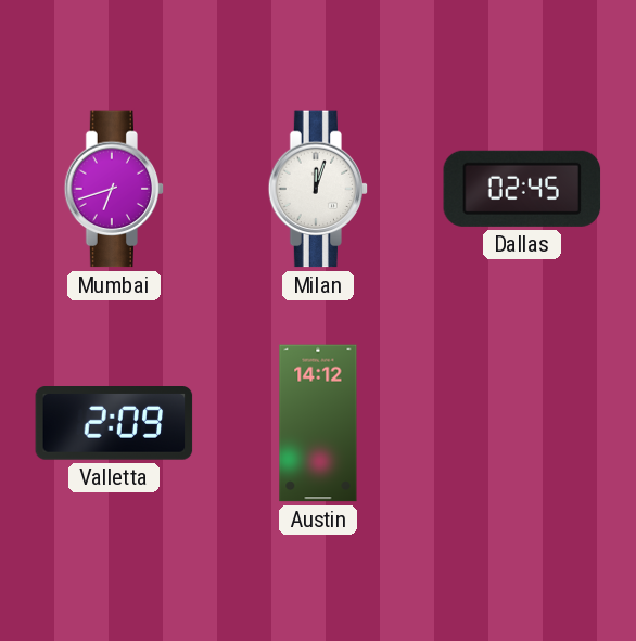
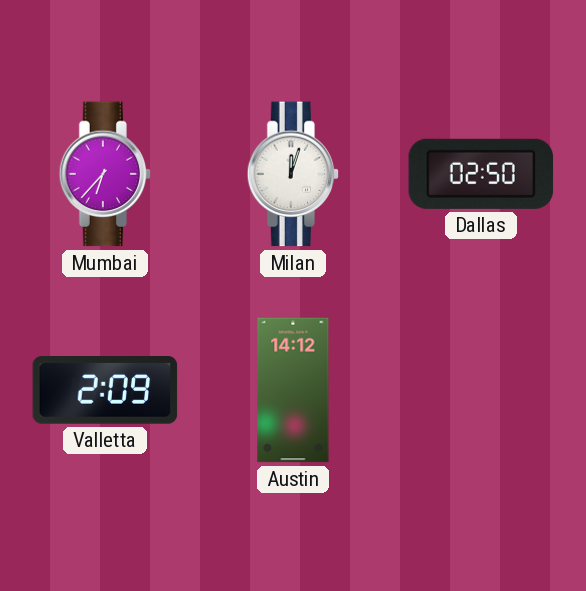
Mumbai: 6:42 -> 6:37
Dallas: 02:45 -> 02:50
